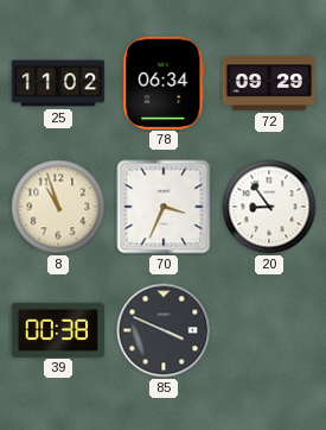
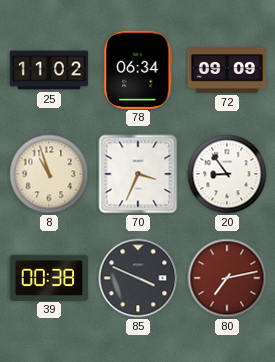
72: 09:29 -> 09:09
80: none -> 7:13
